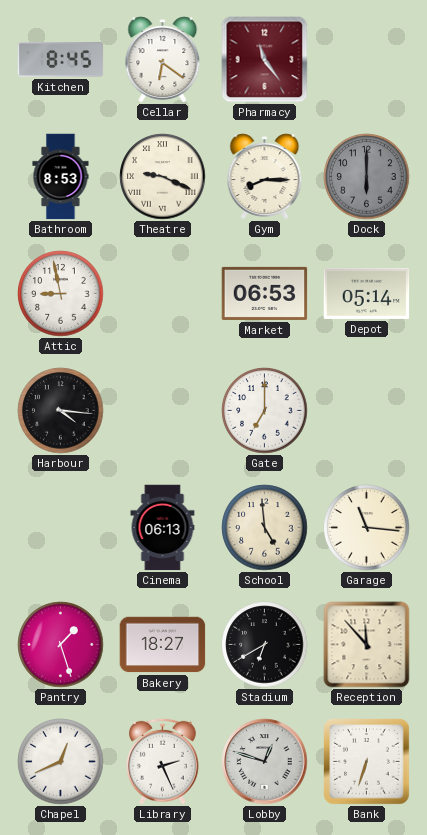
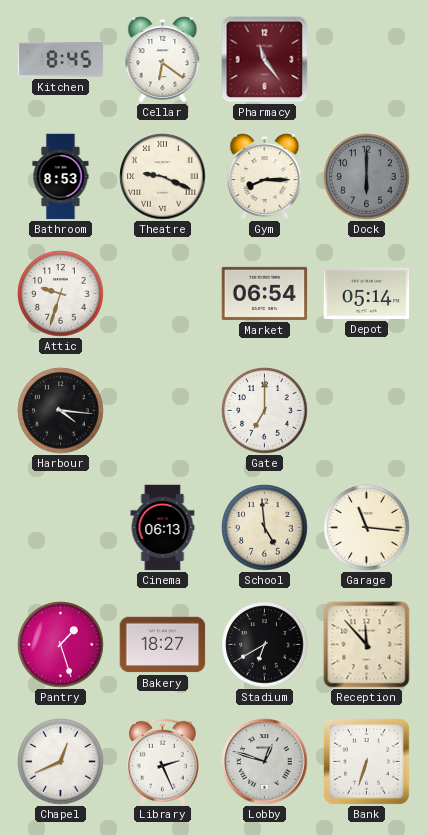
Attic: 8:58 -> 9:33
Market: 06:53 -> 06:54
